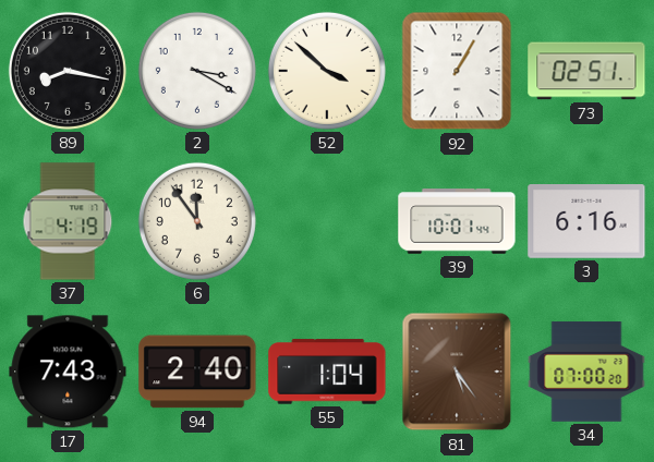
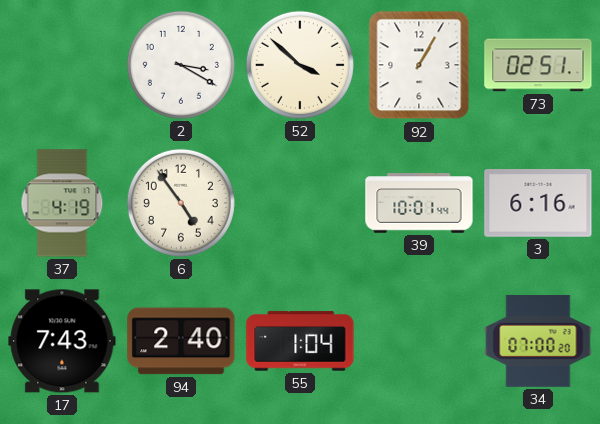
89: 8:17 -> none
6: 11:54 -> 4:54
81: 5:24 -> none
